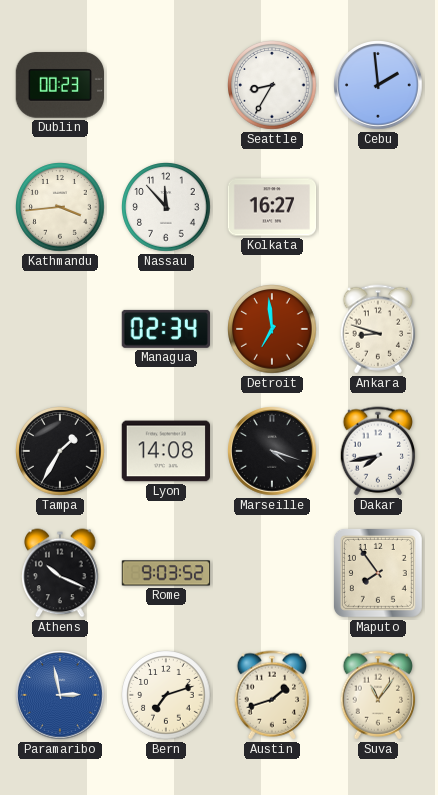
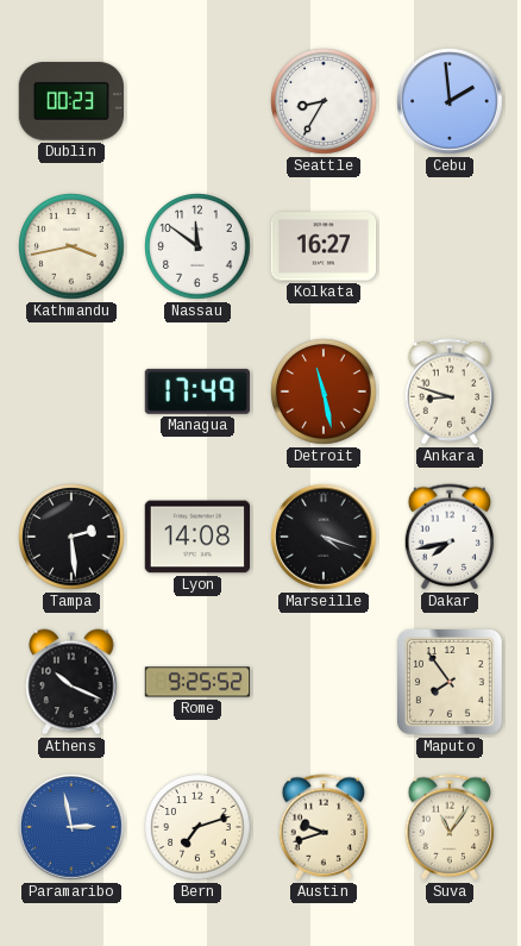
Kathmandu: 3:44 -> 3:43
Nassau: 11:53 -> 11:51
Managua: 02:34 -> 17:49
Detroit: 6:59 -> 11:28
Tampa: 1:35 -> 2:29
Rome: 9:03 -> 9:25
Austin: 1:42 -> 9:42
